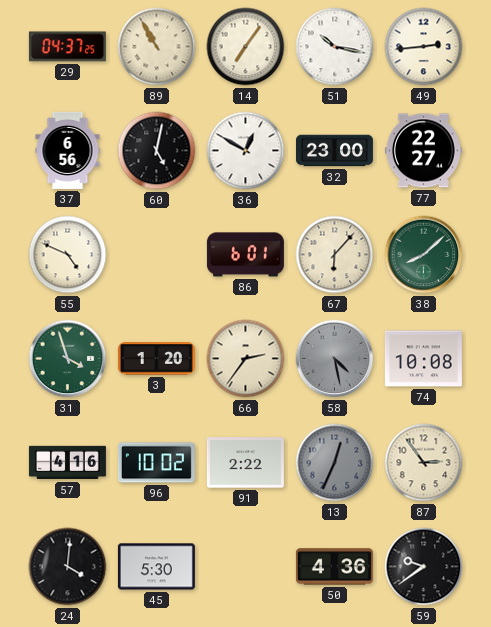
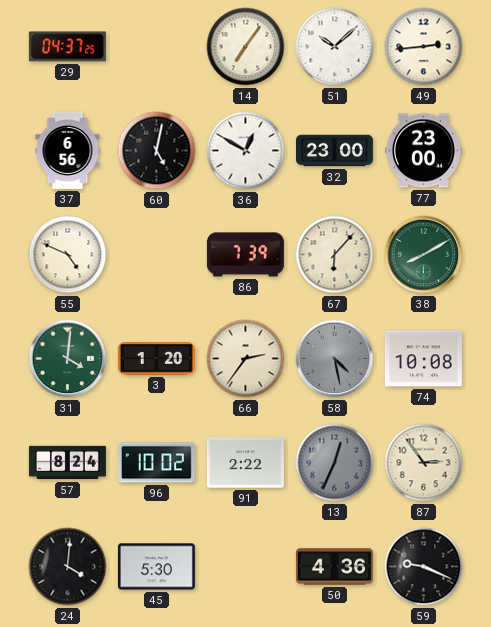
89: 10:55 -> none
51: 10:17 -> 10:08
77: 22:27 -> 23:00
86: 6:01 -> 7:39
38: 8:08 -> 8:10
31: 3:57 -> 4:01
57: 4:16 -> 8:24
59: 9:39 -> 9:19
